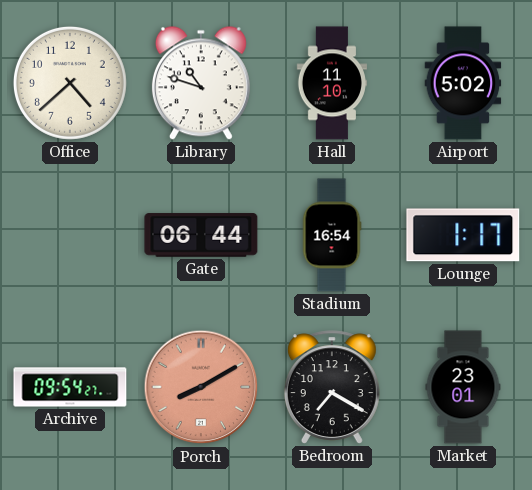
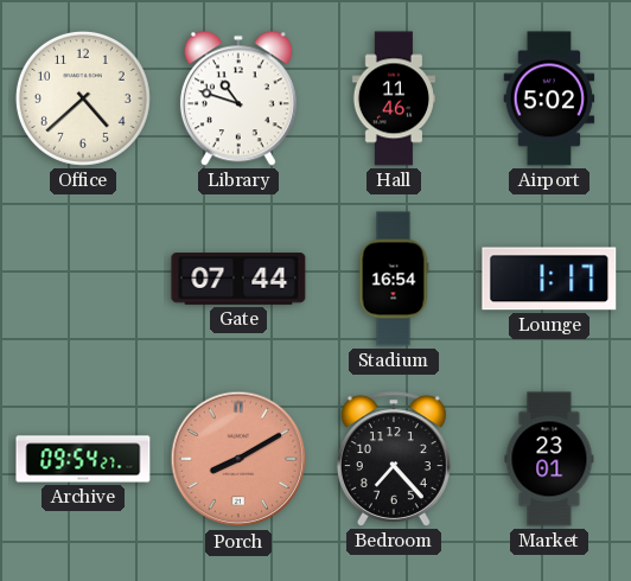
Hall: 11:10 -> 11:46
Gate: 06:44 -> 07:44
Bedroom: 7:20 -> 7:23
